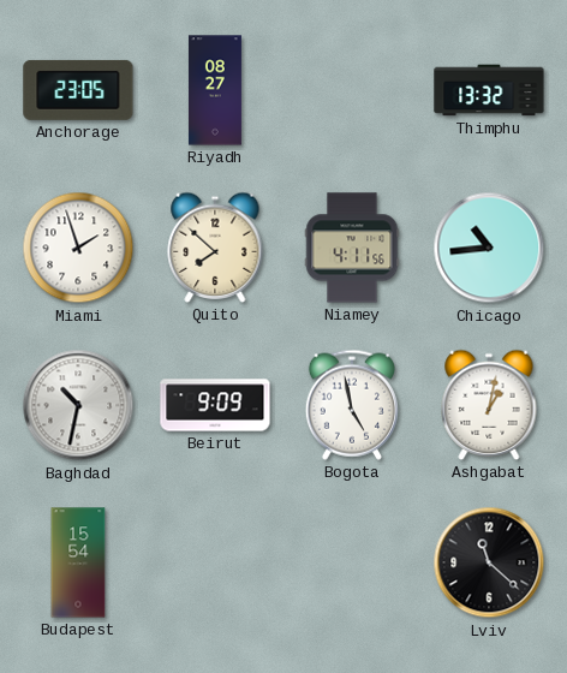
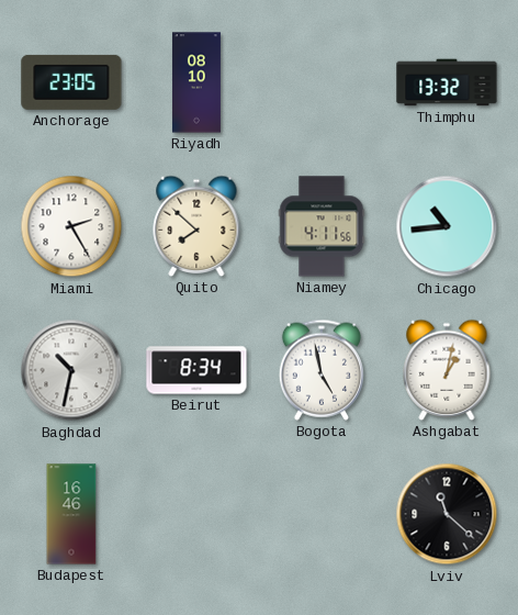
Riyadh: 08:27 -> 08:10
Miami: 1:57 -> 2:25
Beirut: 9:09 -> 8:34
Budapest: 15:54 -> 16:46
